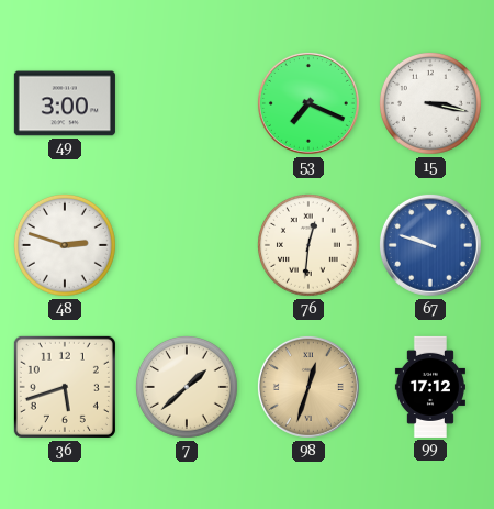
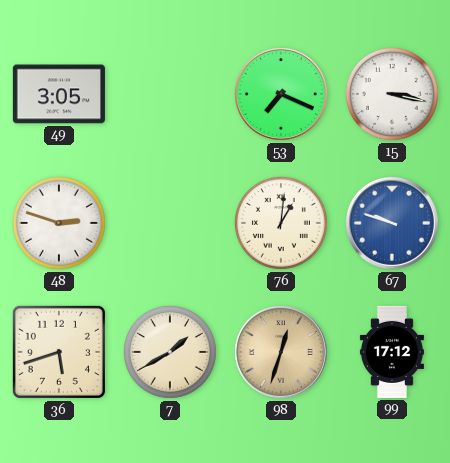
49: 3:00 -> 3:05
76: 12:31 -> 1:01
7: 1:38 -> 1:40
